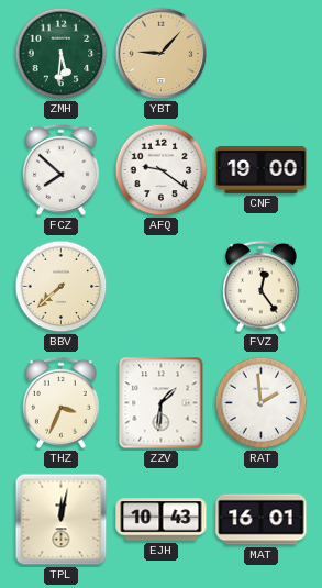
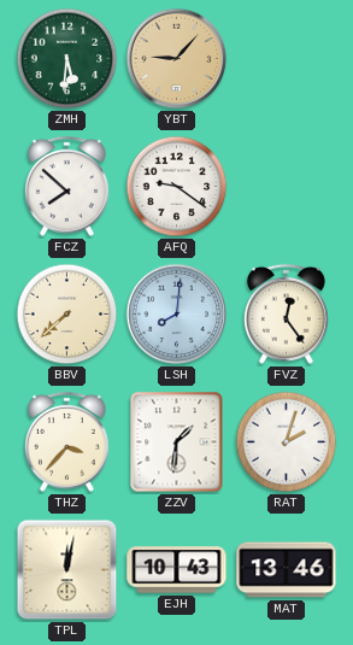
CNF: 19:00 -> none
LSH: none -> 8:01
THZ: 3:34 -> 3:37
RAT: 1:59 -> 2:03
MAT: 16:01 -> 13:46
